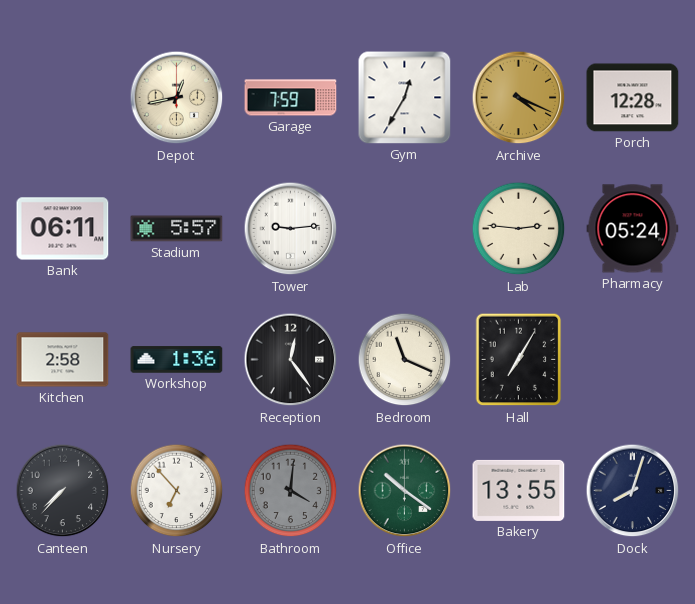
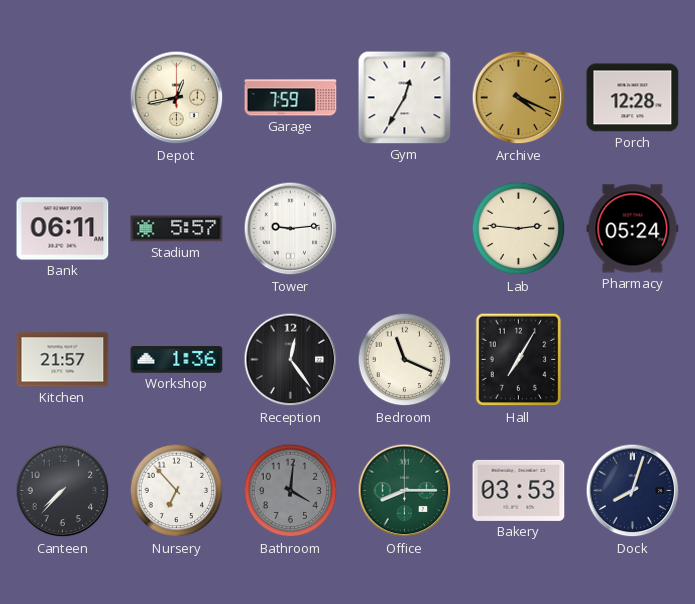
Kitchen: 2:58 -> 21:57
Office: 10:21 -> 8:15
Bakery: 13:55 -> 03:53
